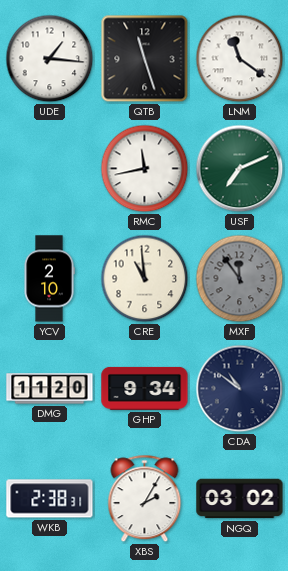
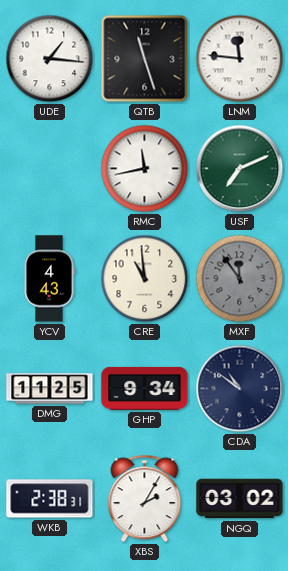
LNM: 11:21 -> 11:46
YCV: 2:10 -> 4:43
DMG: 11:20 -> 11:25
